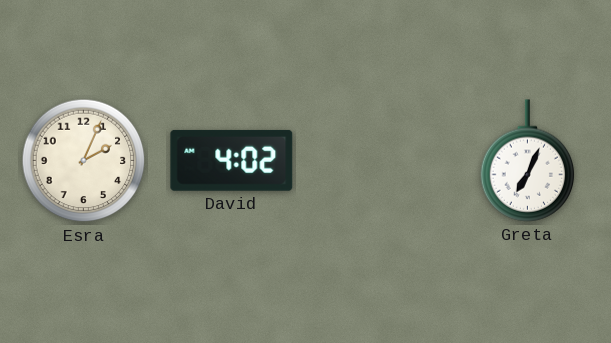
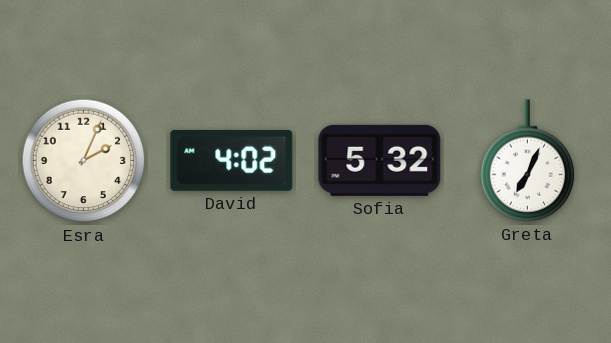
Sofia: none -> 5:32
